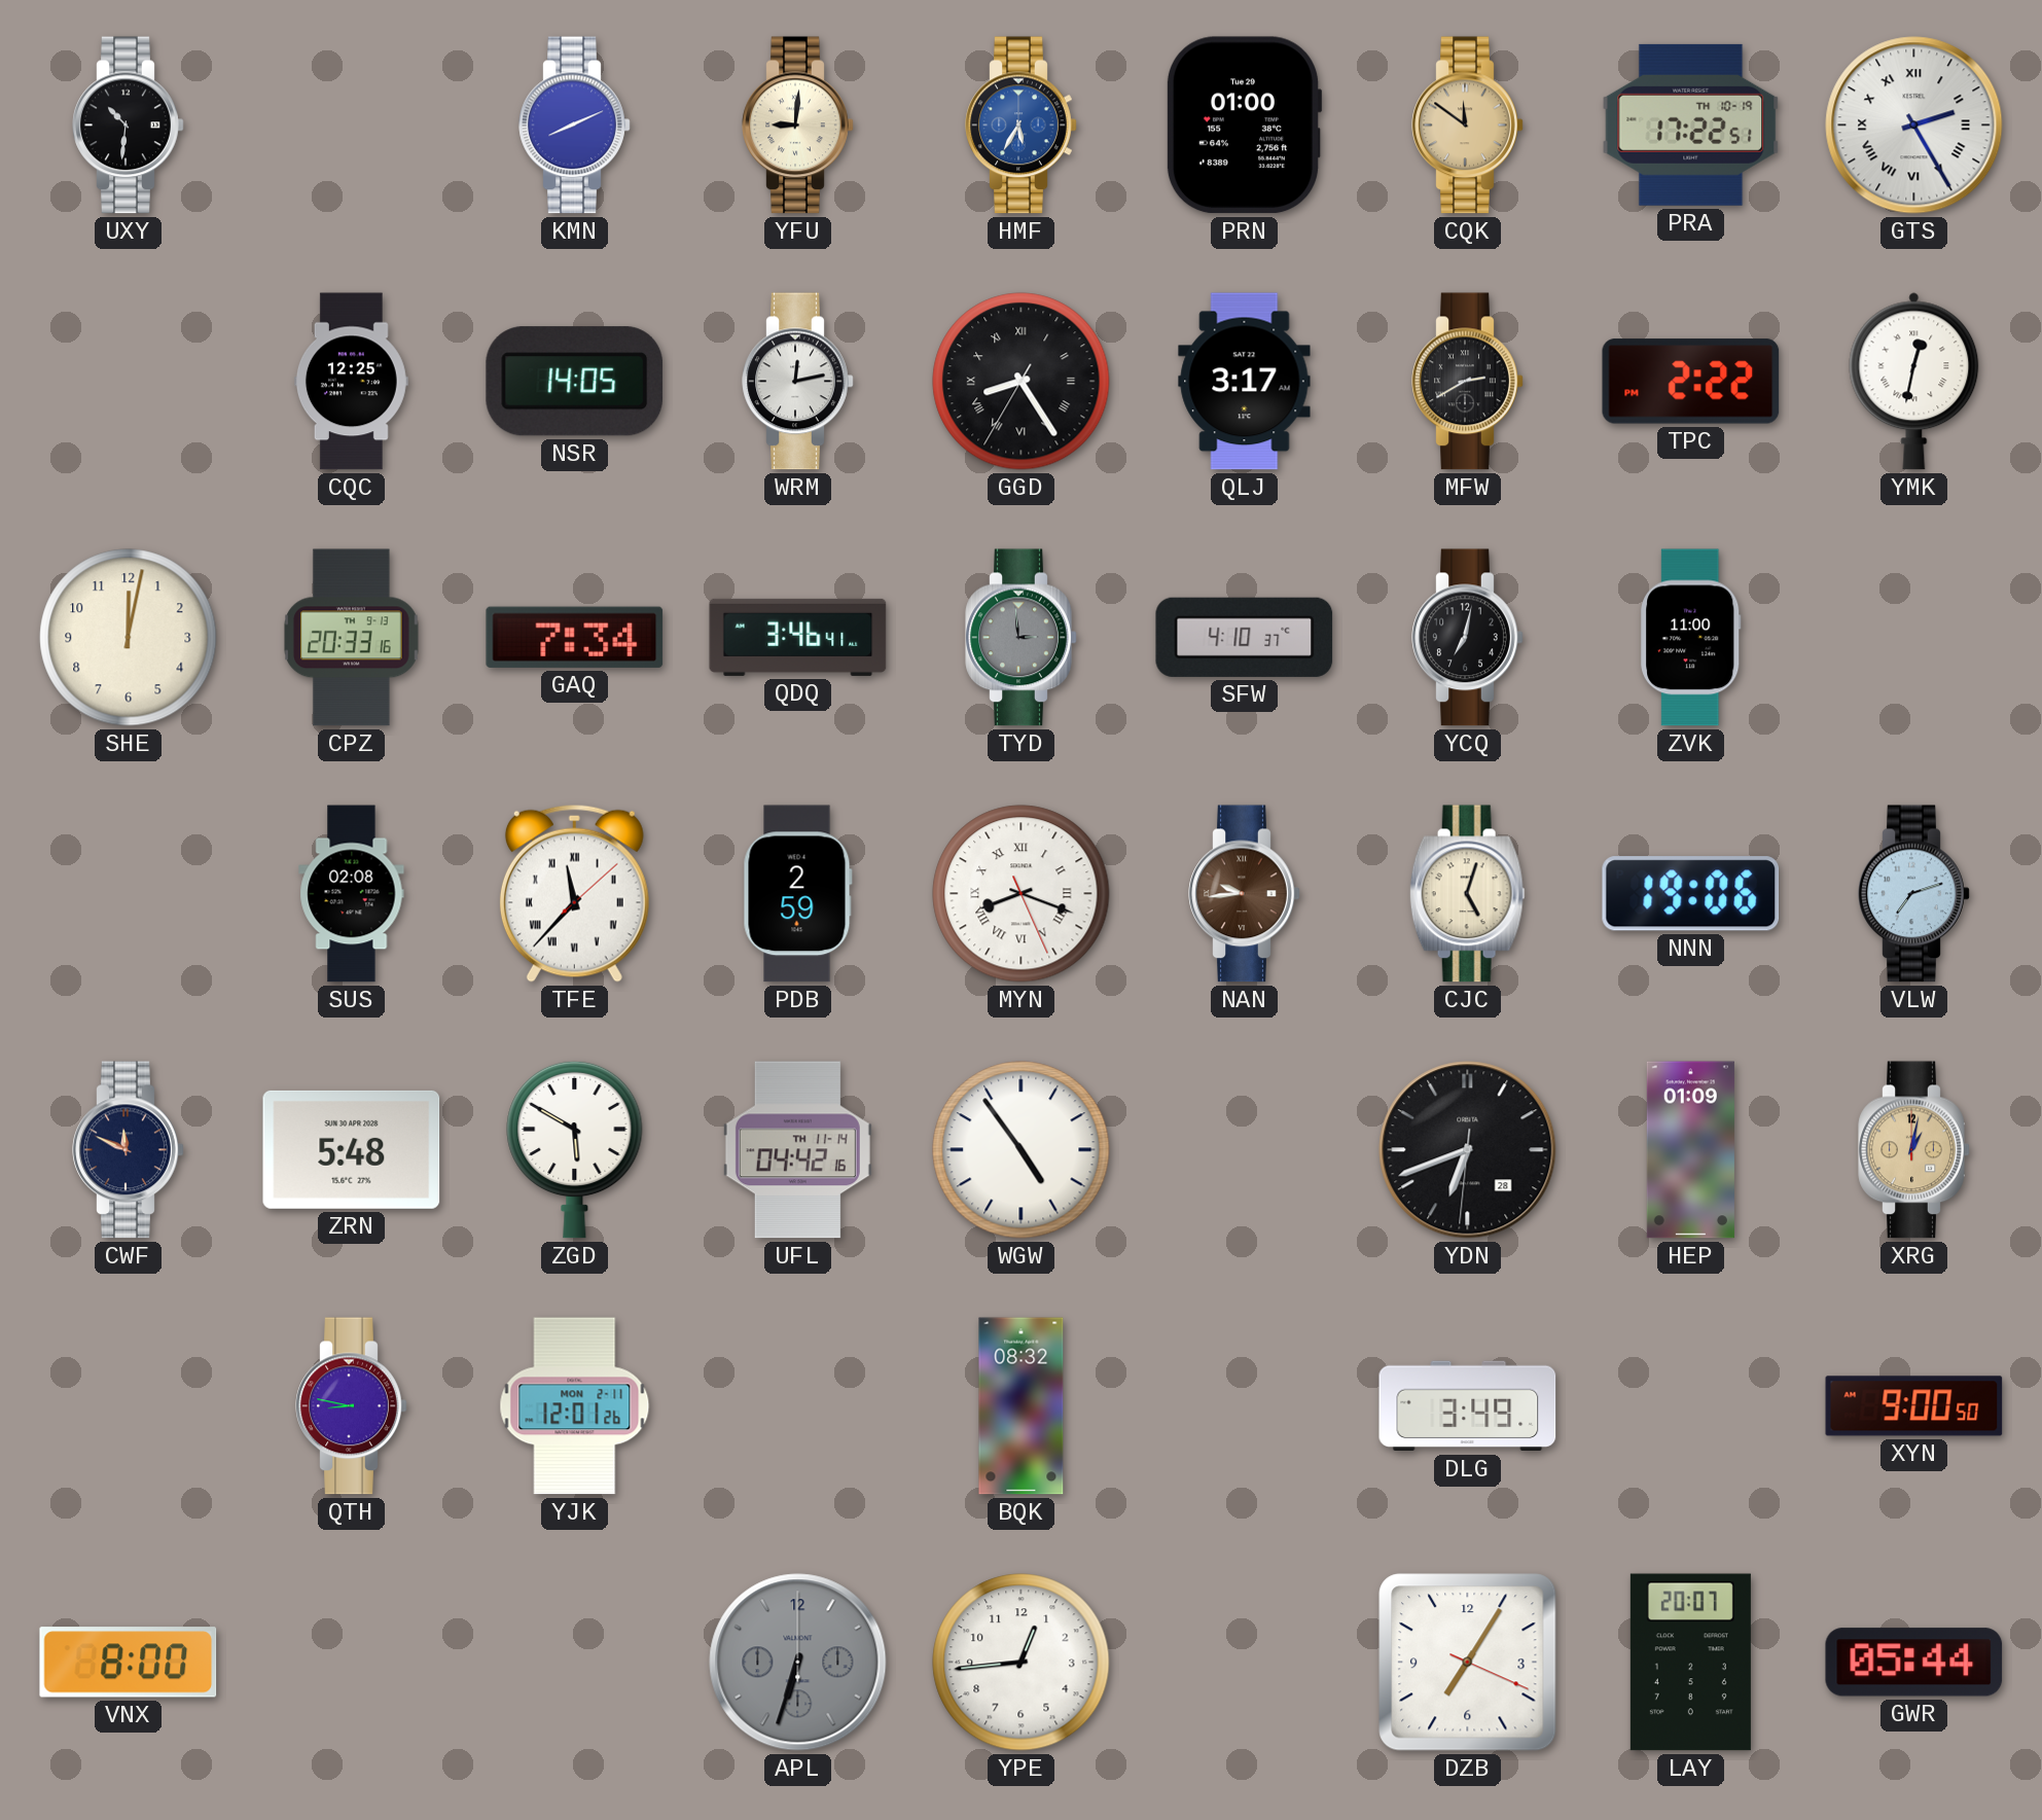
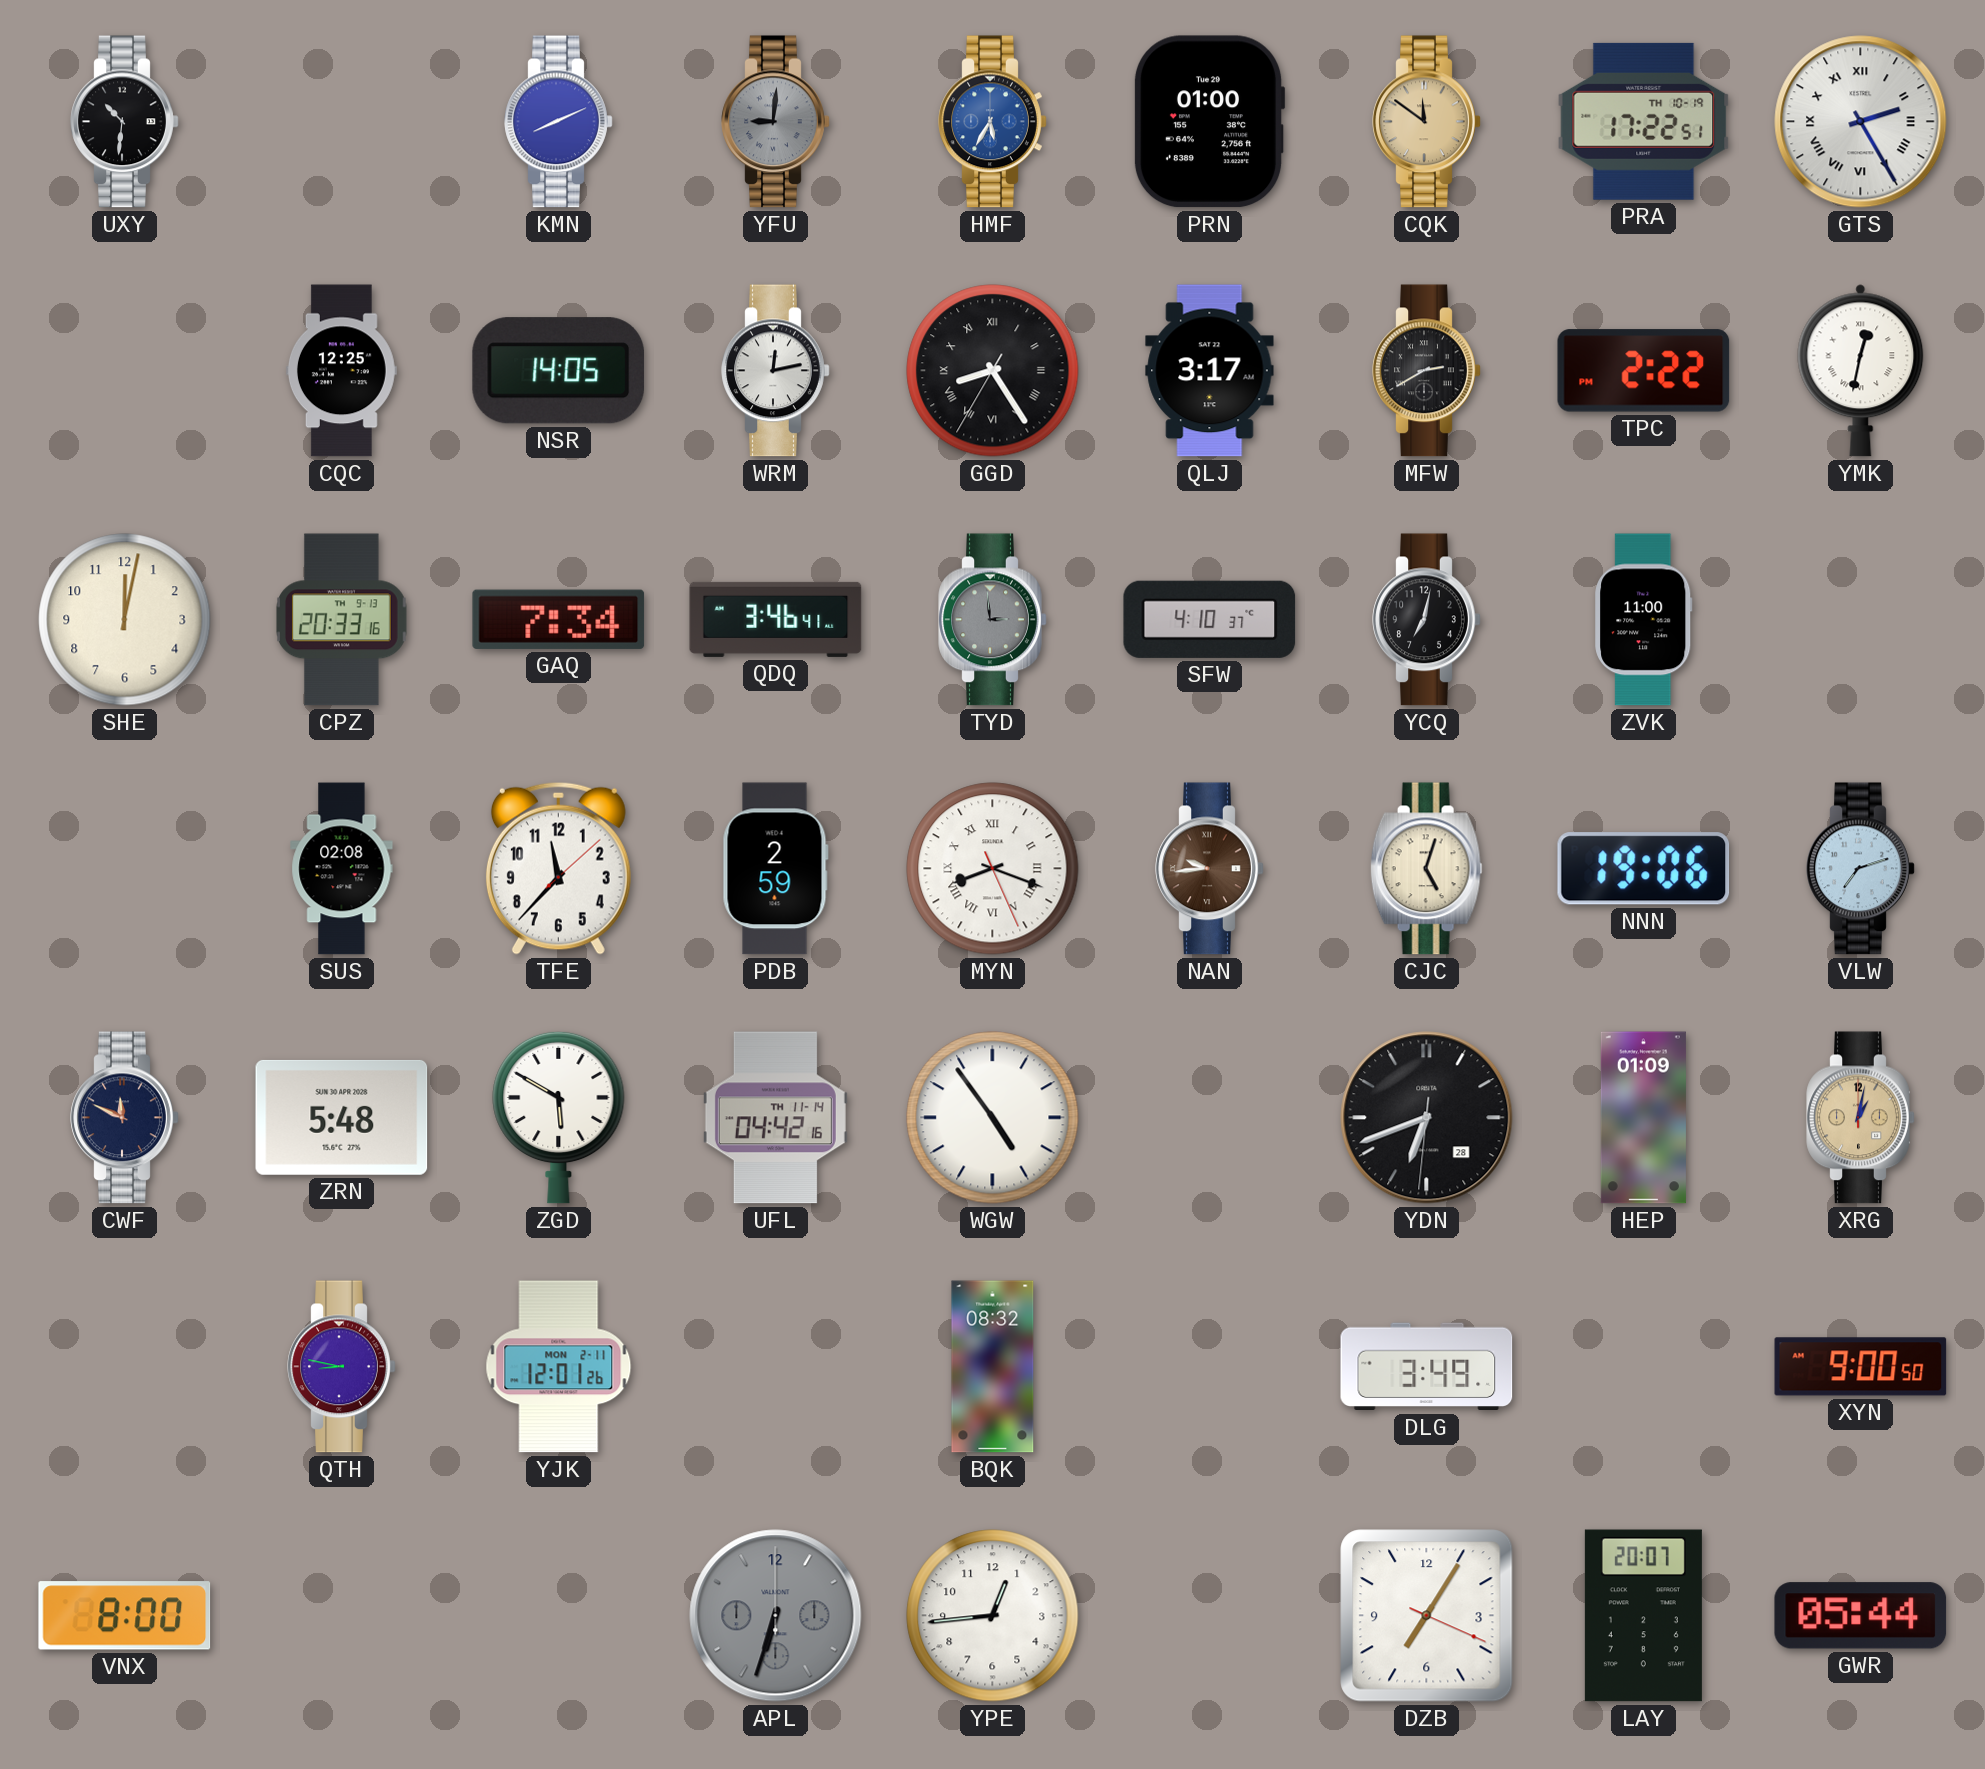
YFU dial: cream -> grey
TFE numerals: Roman -> Arabic
